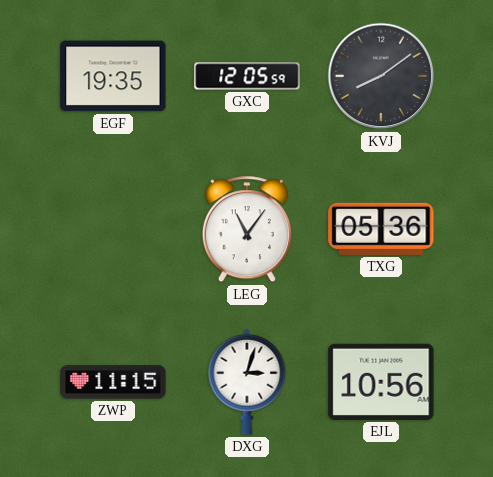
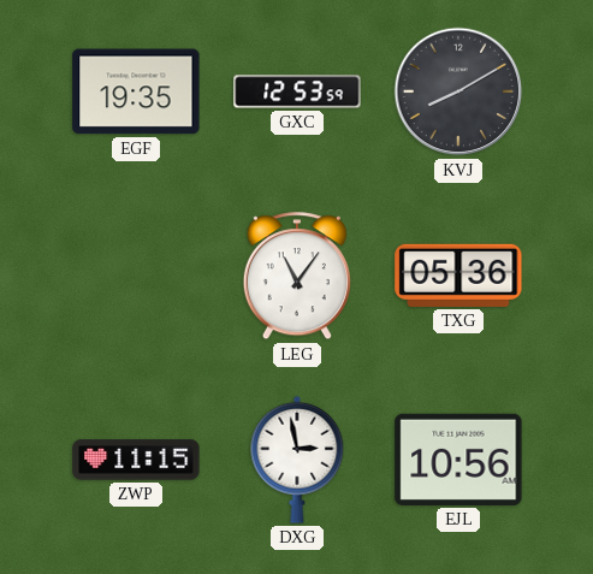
GXC: 12:05 -> 12:53
KVJ: 8:09 -> 8:10
DXG: 3:03 -> 2:58
